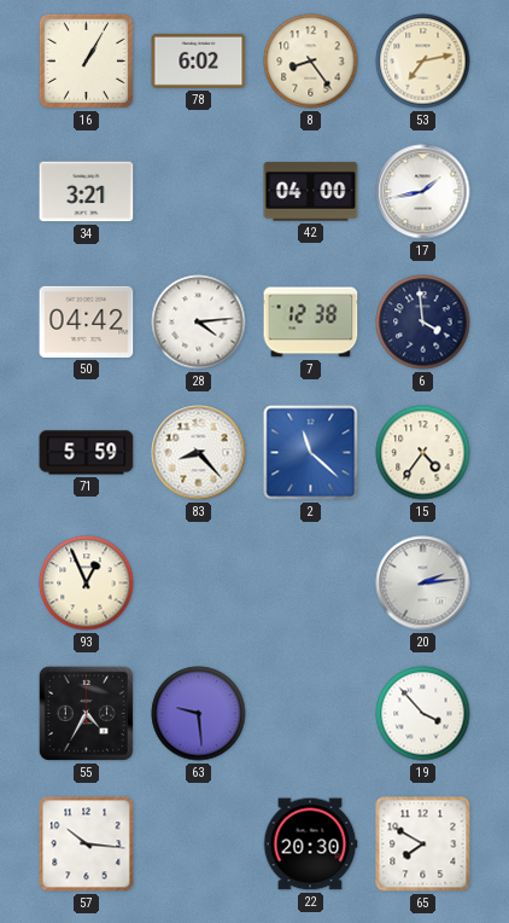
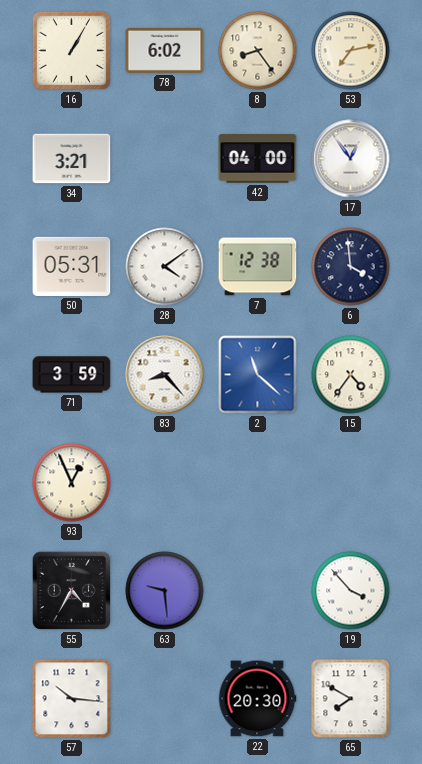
17: 1:43 -> 12:54
50: 04:42 -> 05:31
28: 4:14 -> 4:09
71: 5:59 -> 3:59
20: 2:14 -> none
